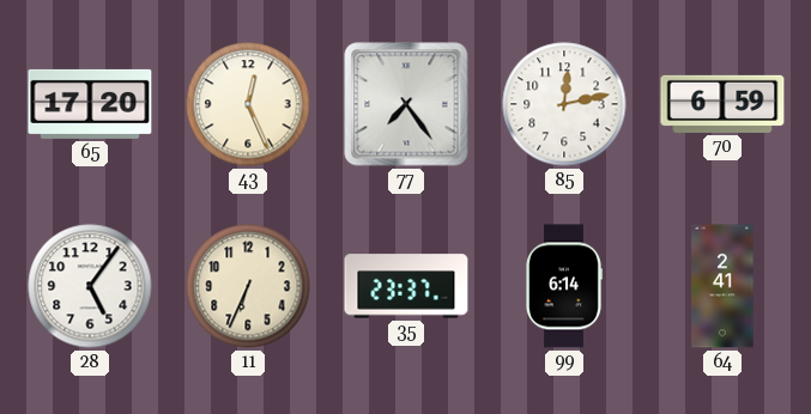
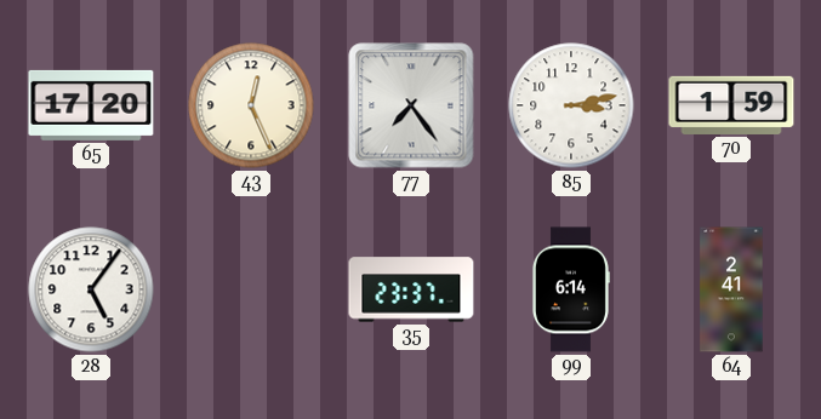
85: 12:13 -> 3:13
70: 6:59 -> 1:59
11: 6:34 -> none
